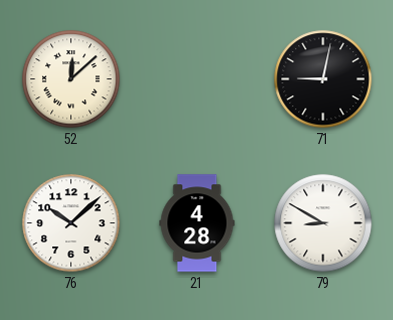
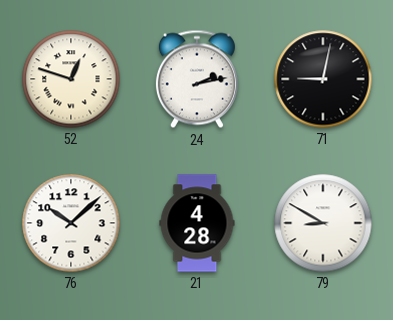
52: 12:08 -> 12:48
24: none -> 2:13
